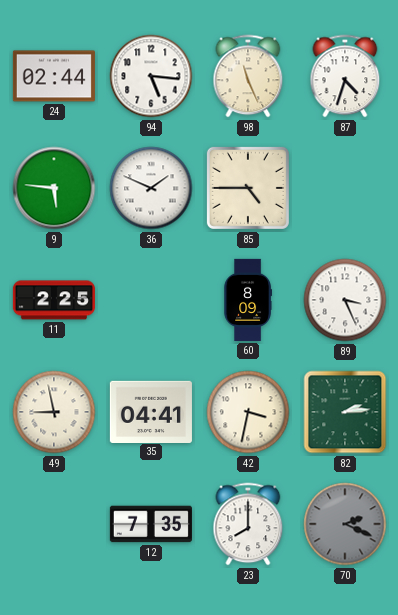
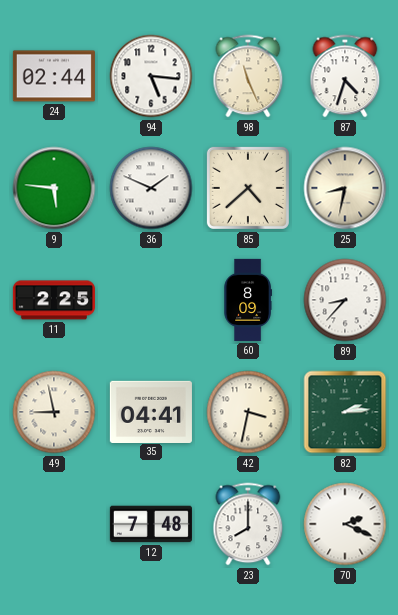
85: 4:45 -> 4:38
25: none -> 8:32
89: 3:26 -> 8:37
12: 7:35 -> 7:48
70 dial: grey -> white
